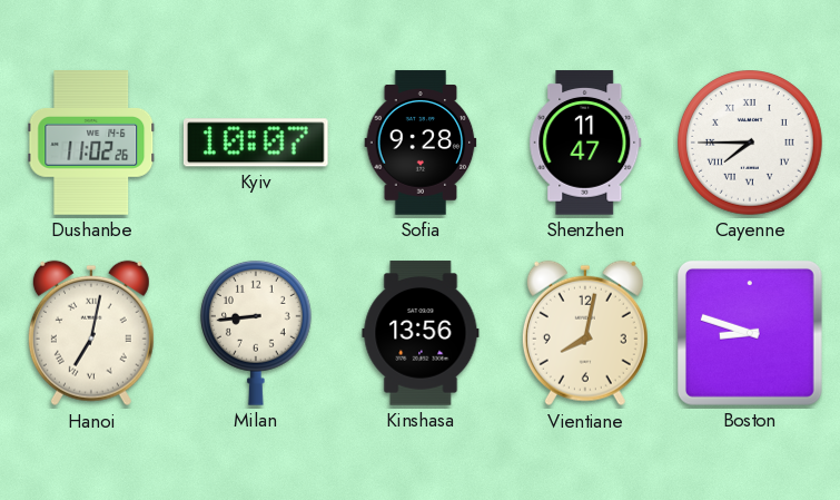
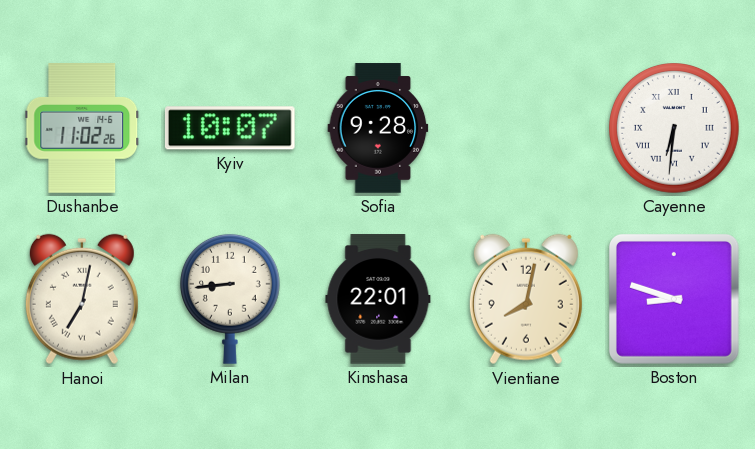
Shenzhen: 11:47 -> none
Cayenne: 7:45 -> 6:31
Kinshasa: 13:56 -> 22:01
